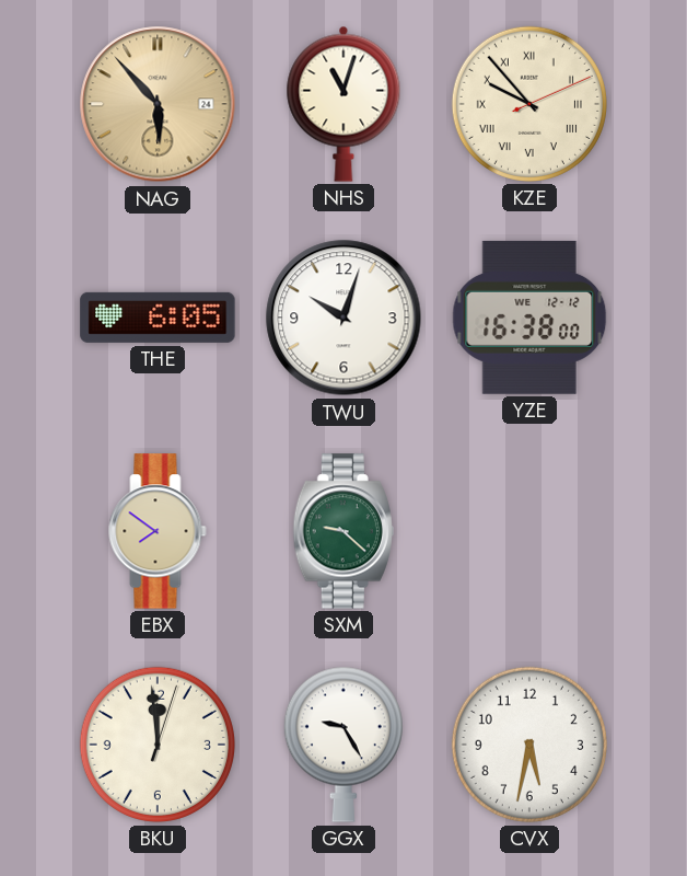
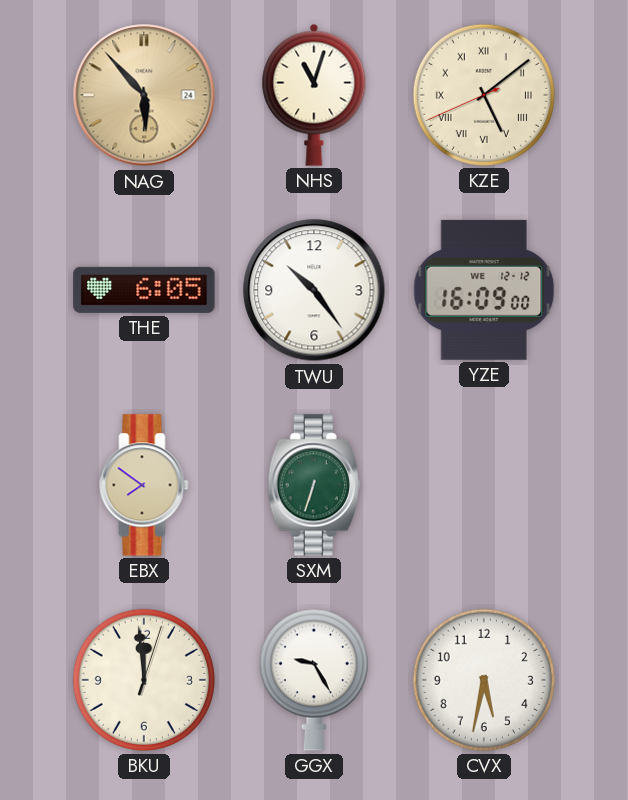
KZE: 9:53 -> 5:08
TWU: 10:03 -> 10:24
YZE: 16:38 -> 16:09
SXM: 9:22 -> 6:33
